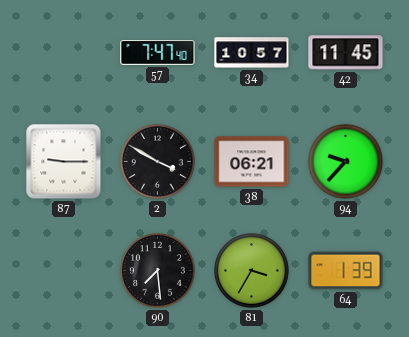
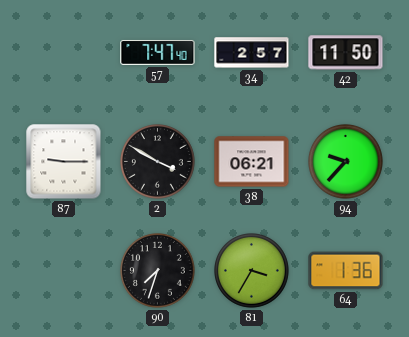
34: 10:57 -> 2:57
42: 11:45 -> 11:50
90: 7:29 -> 7:33
64: 1:39 -> 1:36
